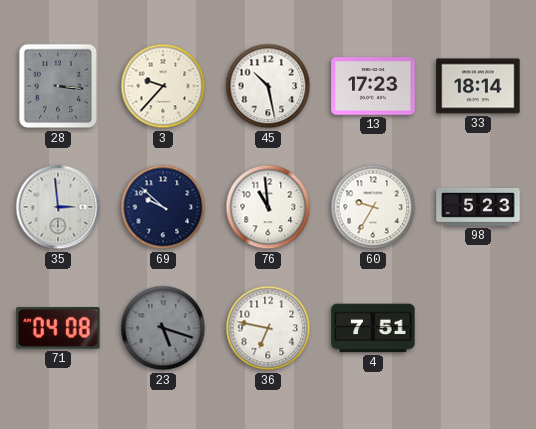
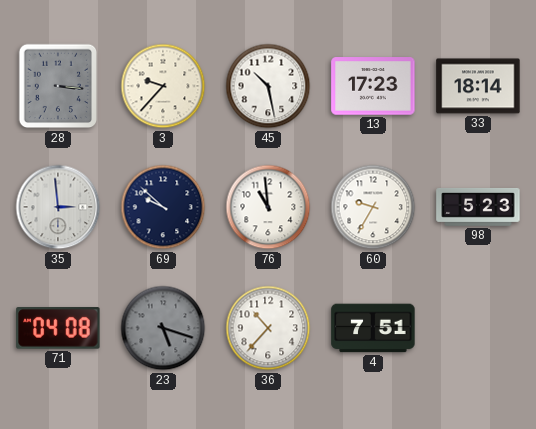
36: 6:47 -> 10:37
